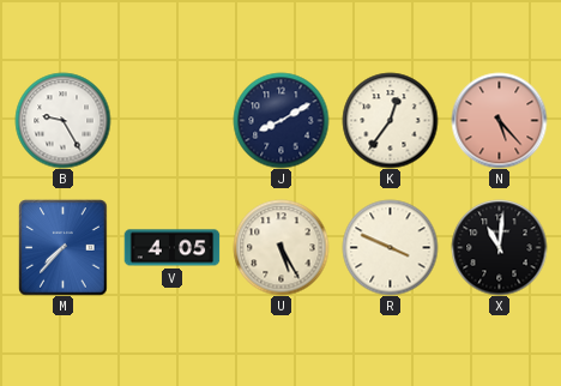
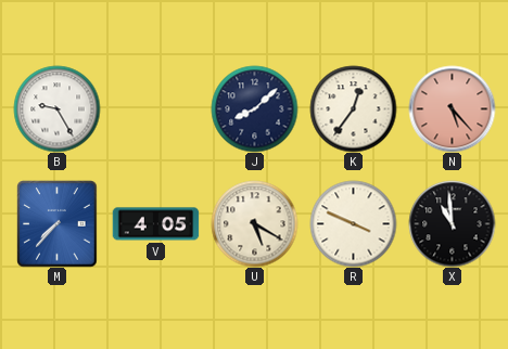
J: 8:10 -> 8:08
U: 5:25 -> 5:20
X: 11:01 -> 10:59
